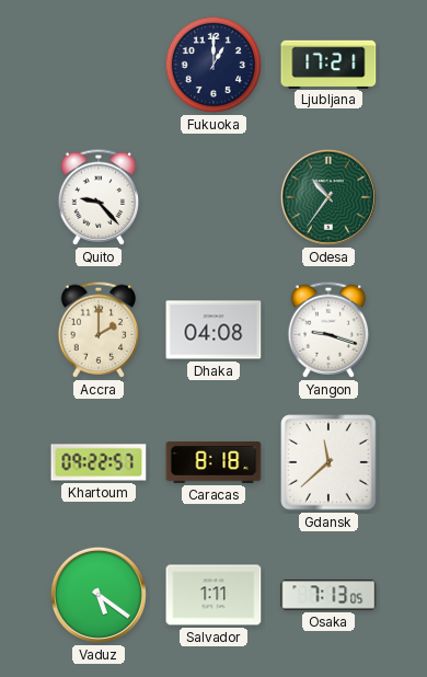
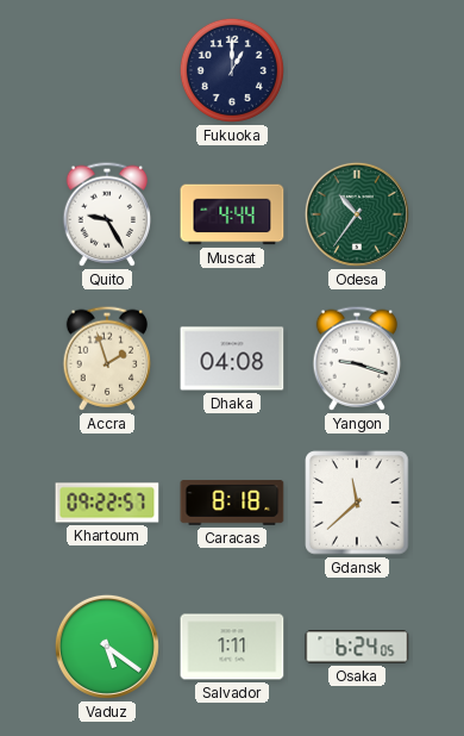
Ljubljana: 17:21 -> none
Quito: 9:23 -> 9:25
Muscat: none -> 4:44
Accra: 2:00 -> 1:57
Osaka: 7:13 -> 6:24
